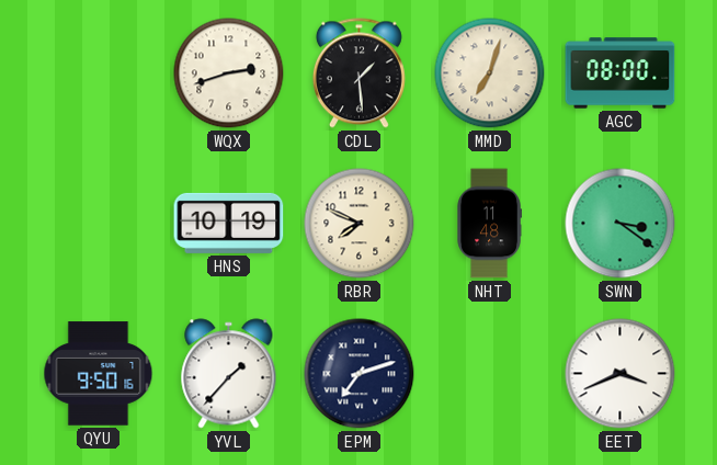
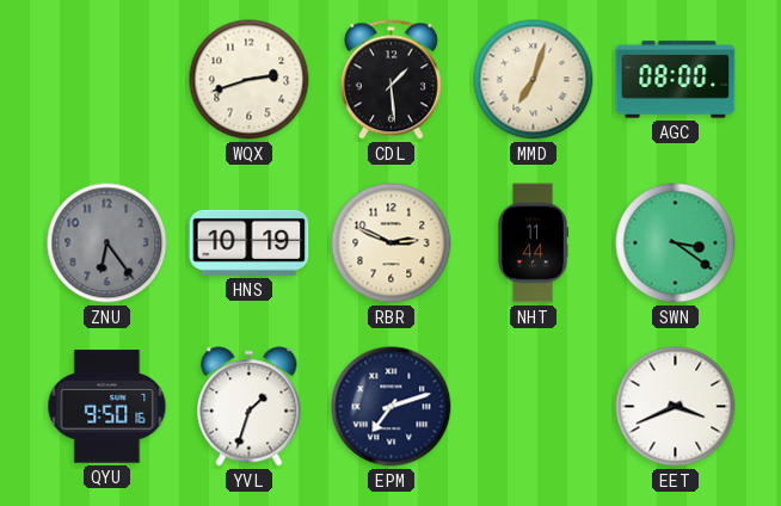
ZNU: none -> 6:24
RBR: 7:49 -> 2:49
NHT: 11:48 -> 11:44
YVL: 1:37 -> 1:33
